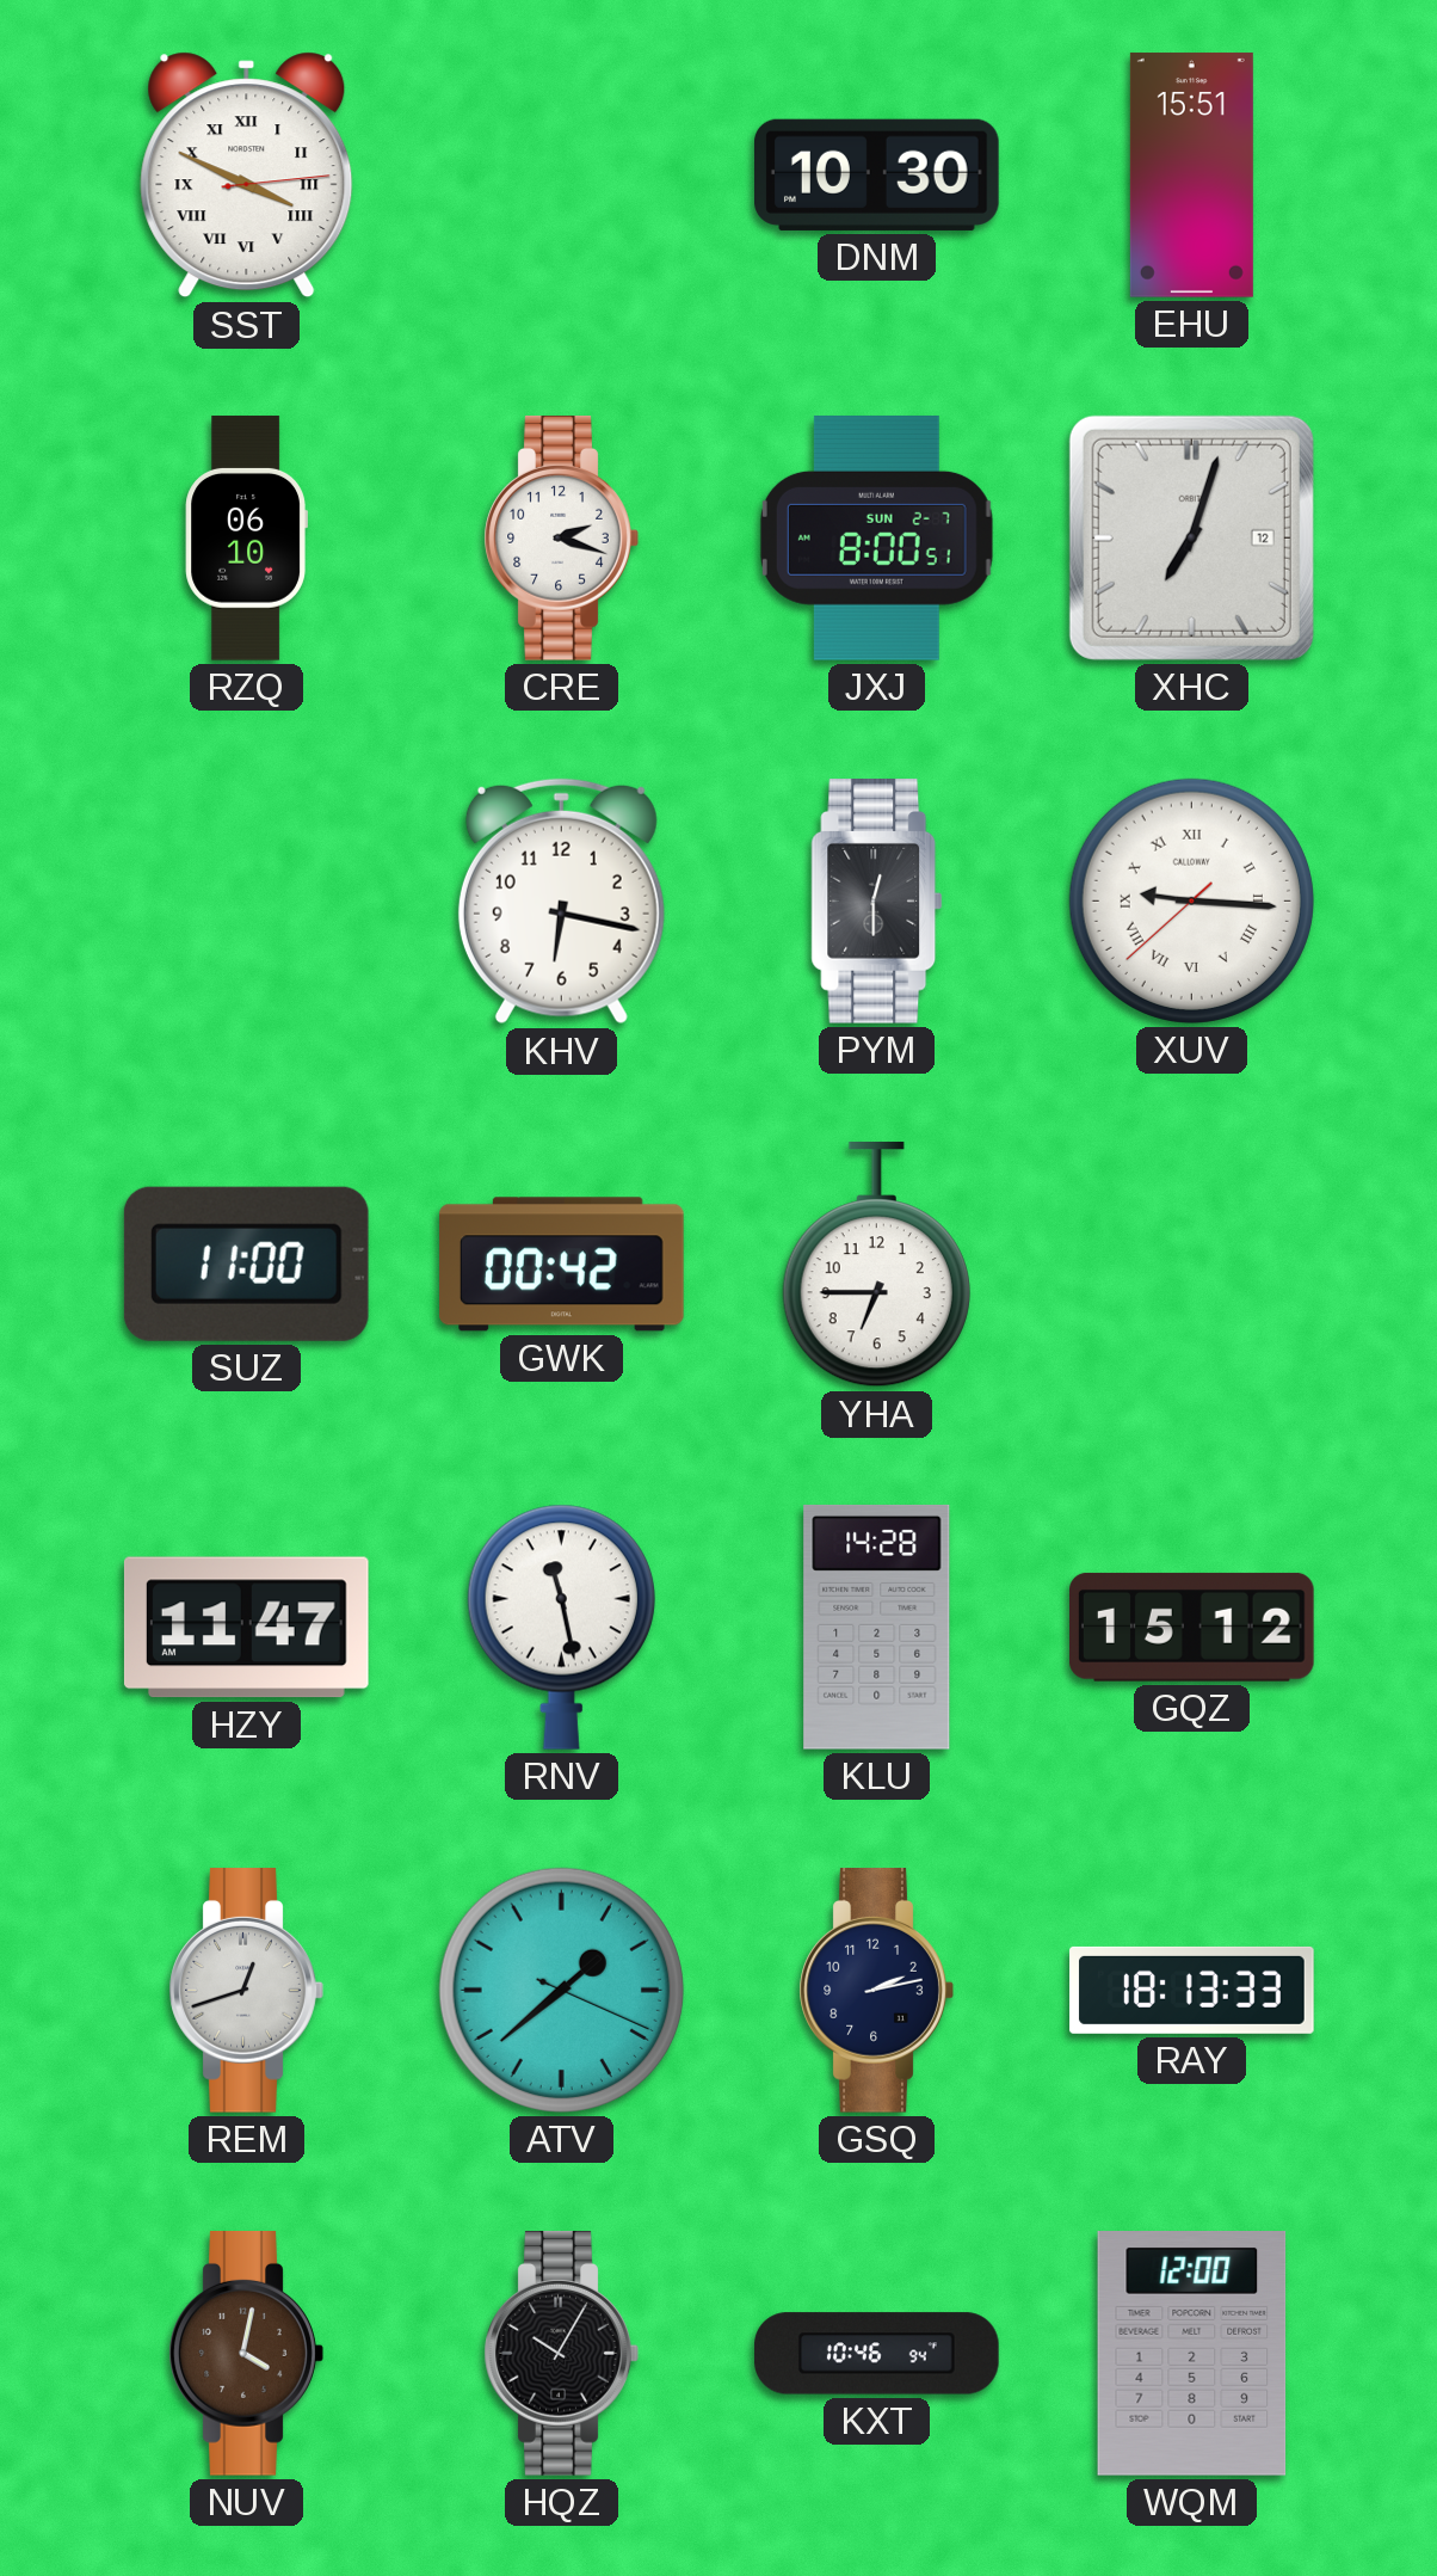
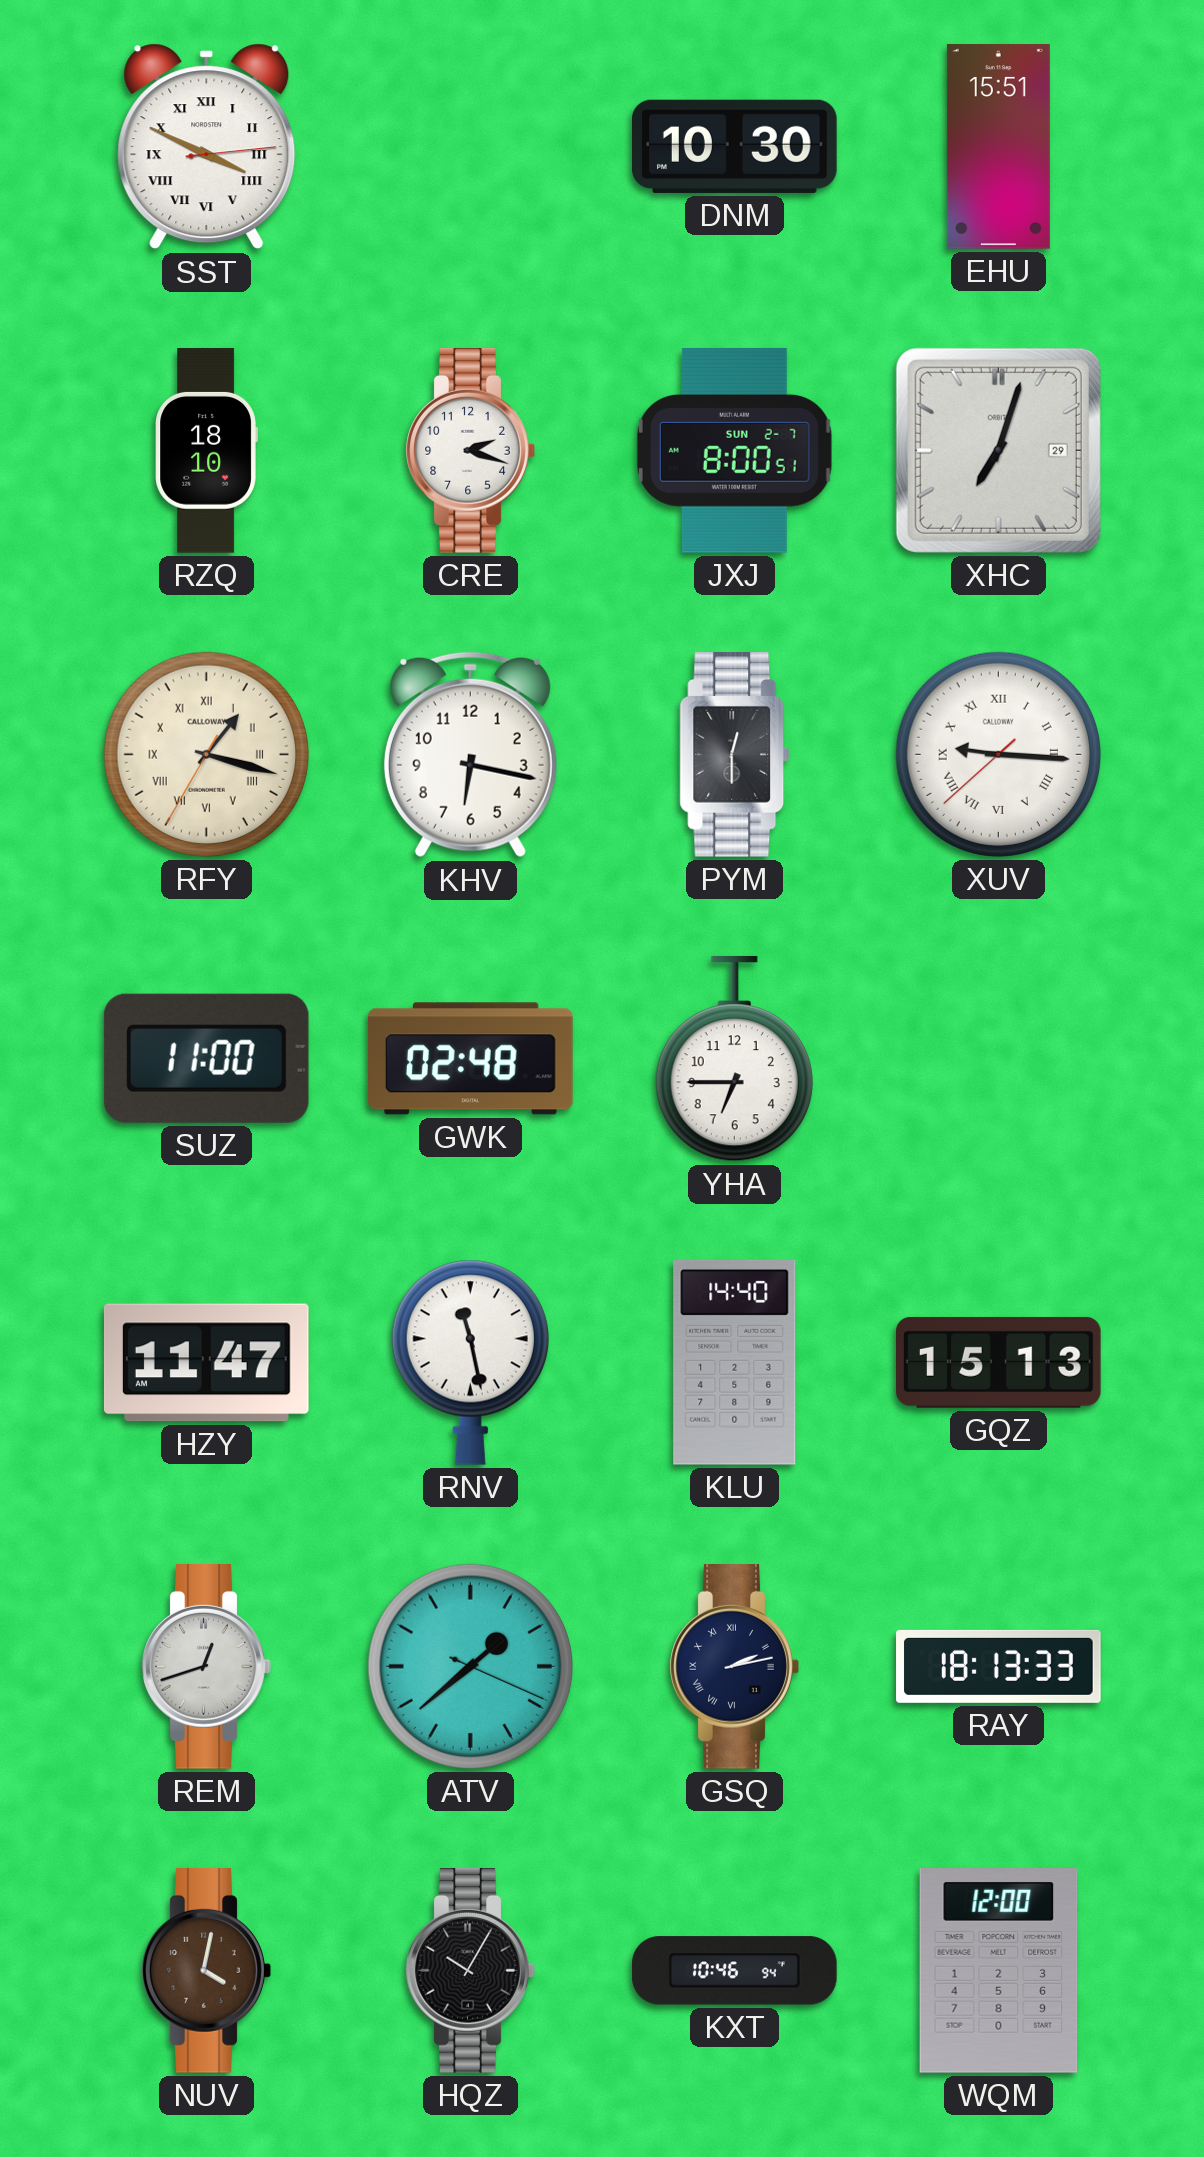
RZQ: 06:10 -> 18:10
XHC date: 12 -> 29
RFY: none -> 1:17
GWK: 00:42 -> 02:48
KLU: 14:28 -> 14:40
GQZ: 15:12 -> 15:13
GSQ numerals: Arabic -> Roman
